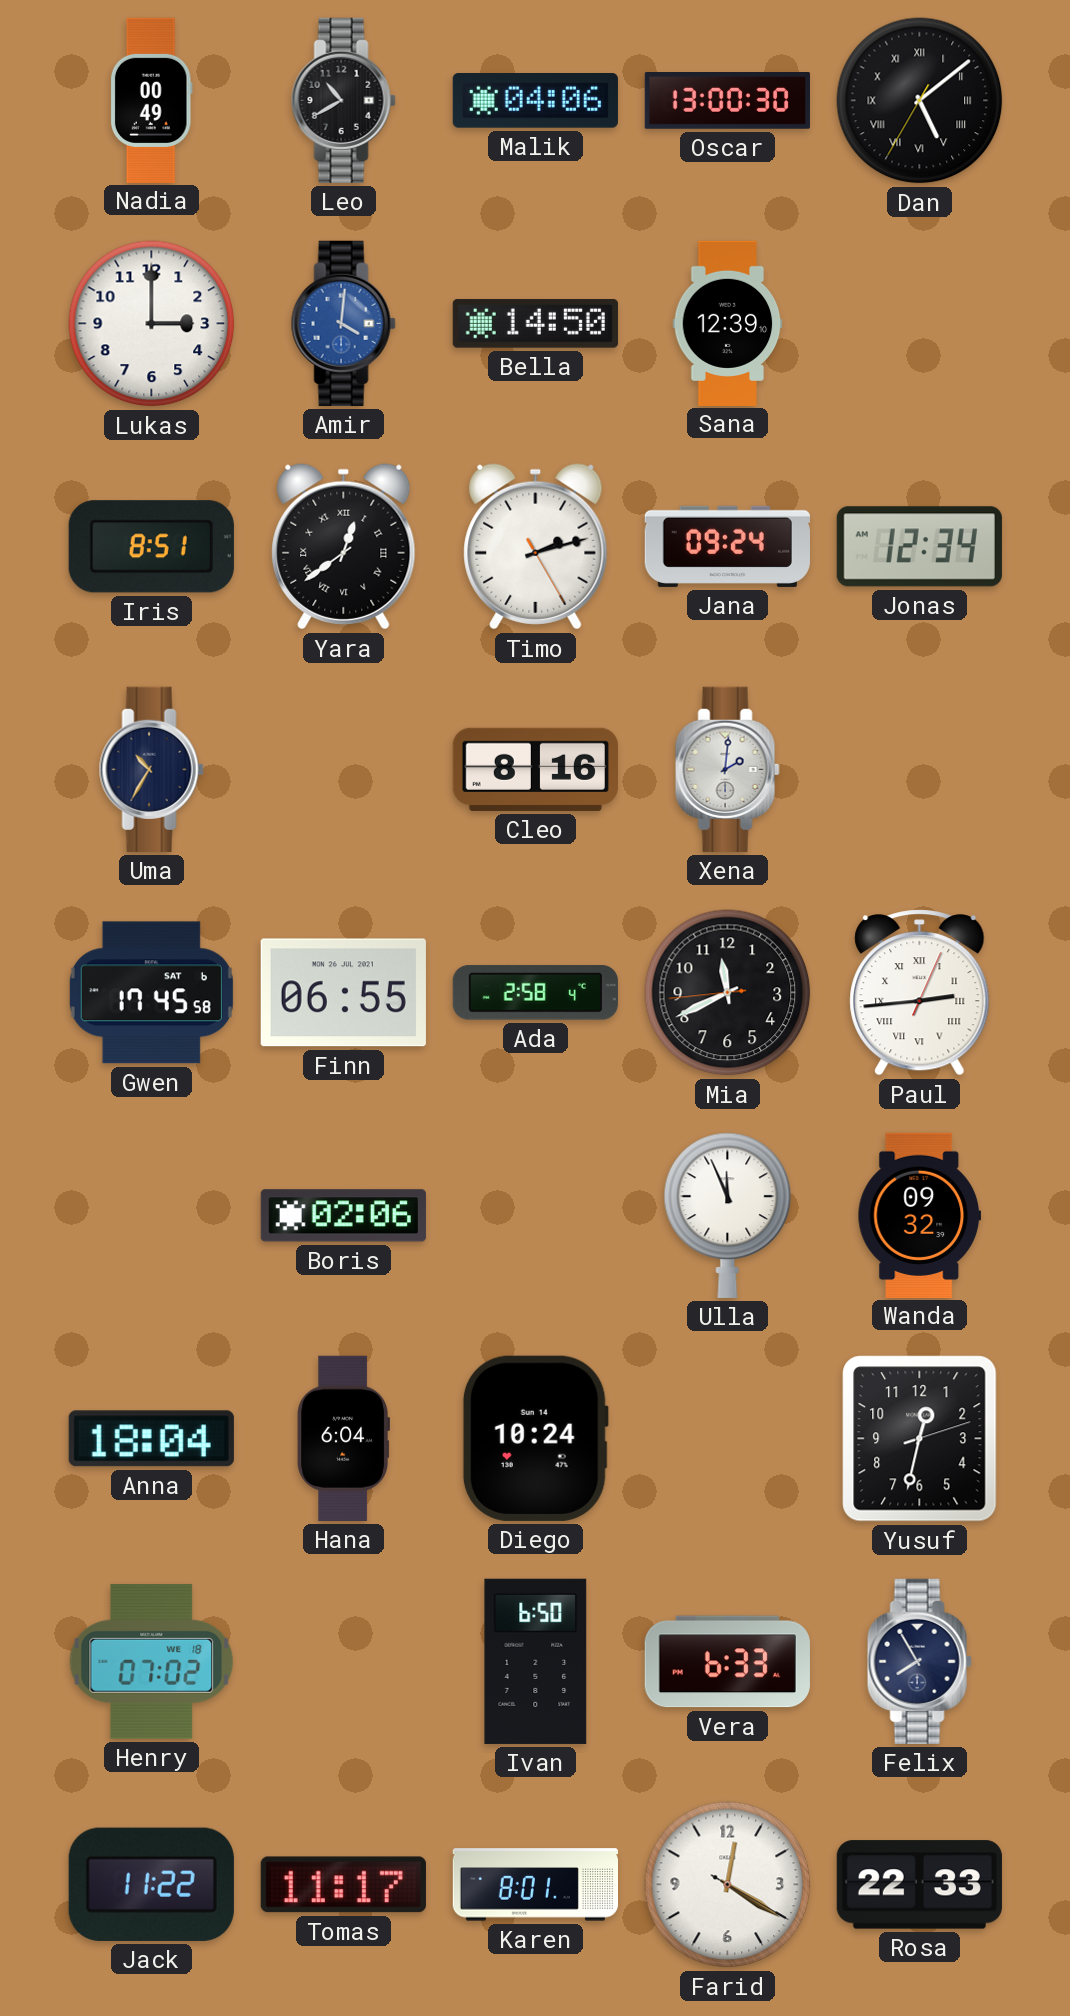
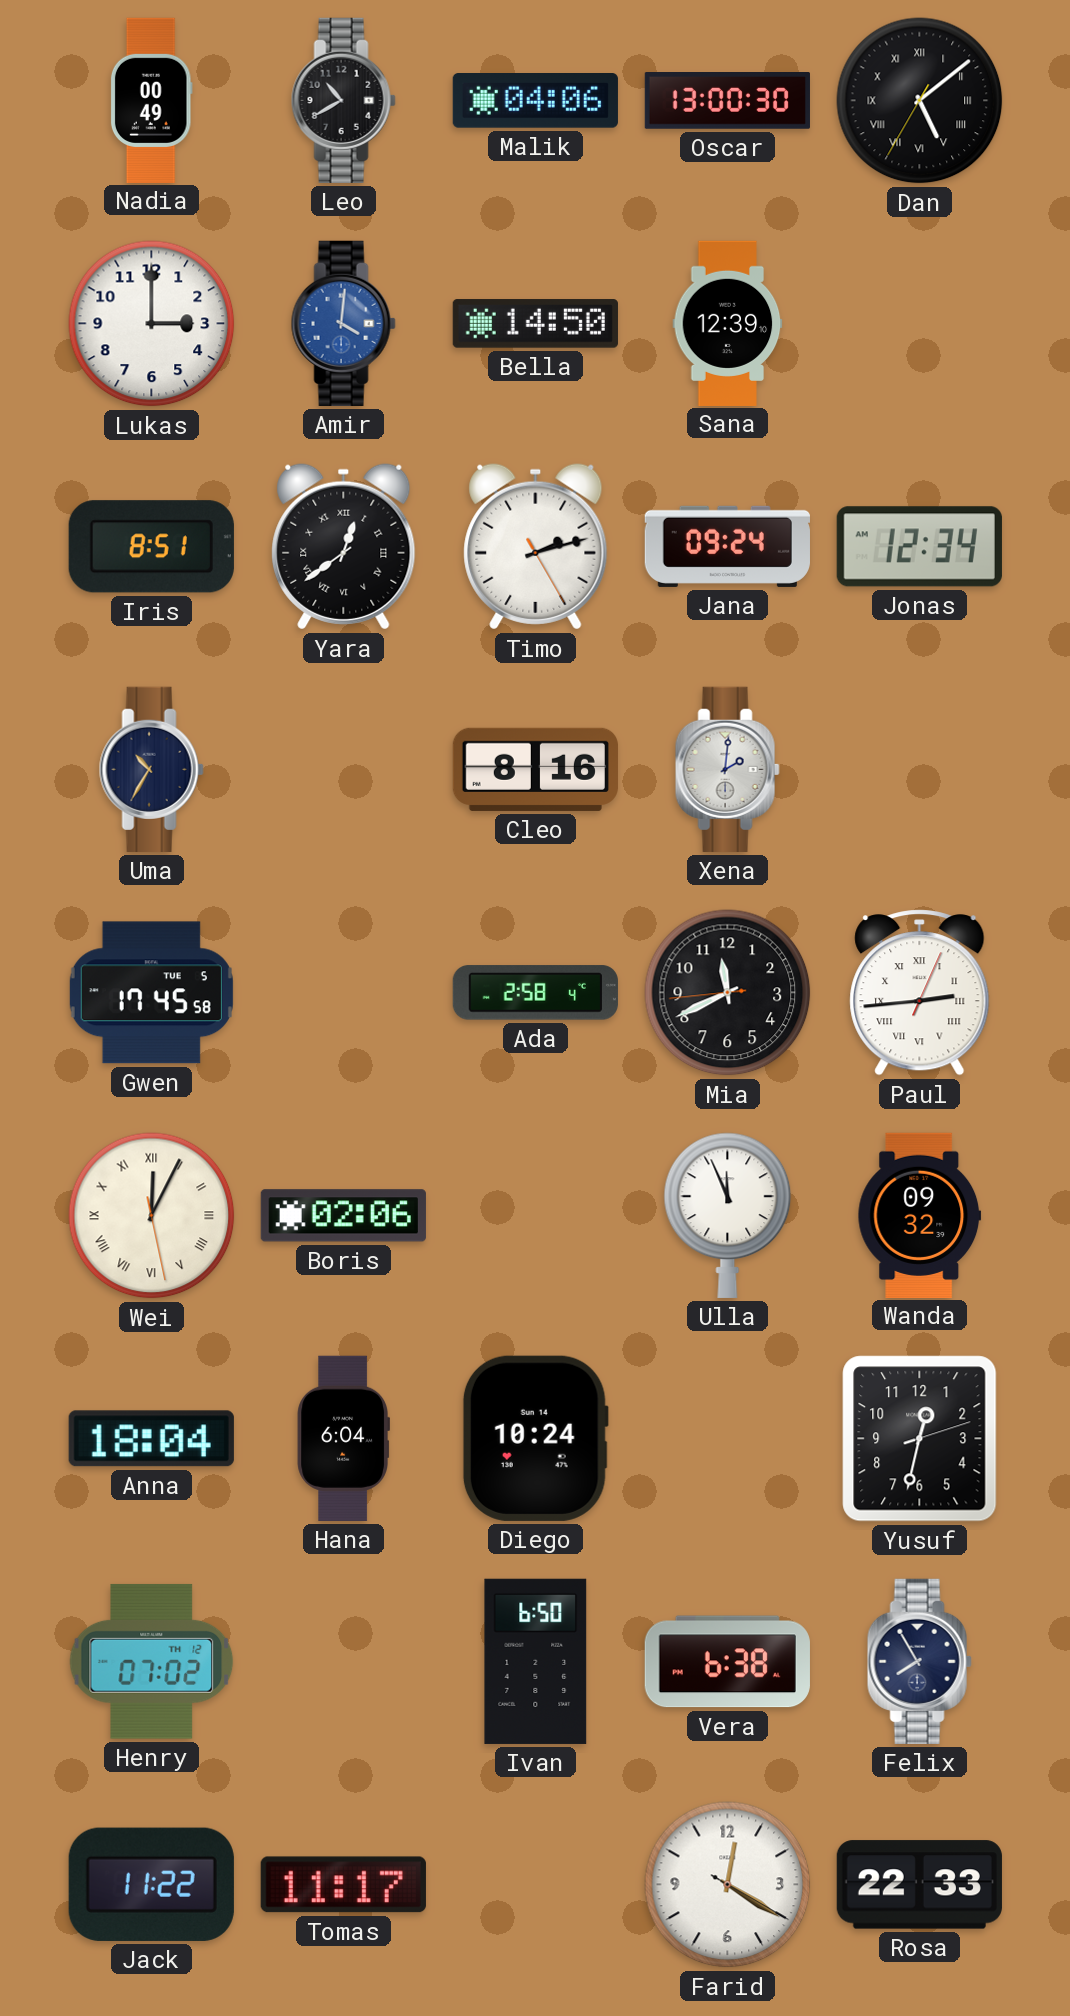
Gwen date: SAT 6 -> TUE 5
Finn: 06:55 -> none
Wei: none -> 12:04
Henry date: WE 18 -> TH 12
Vera: 6:33 -> 6:38
Karen: 8:01 -> none
